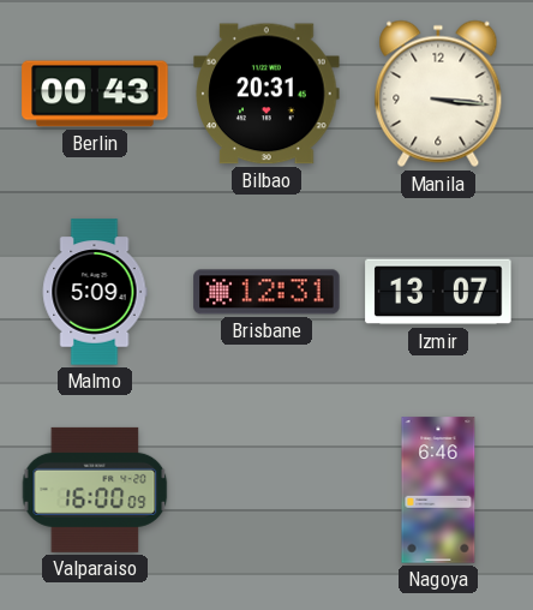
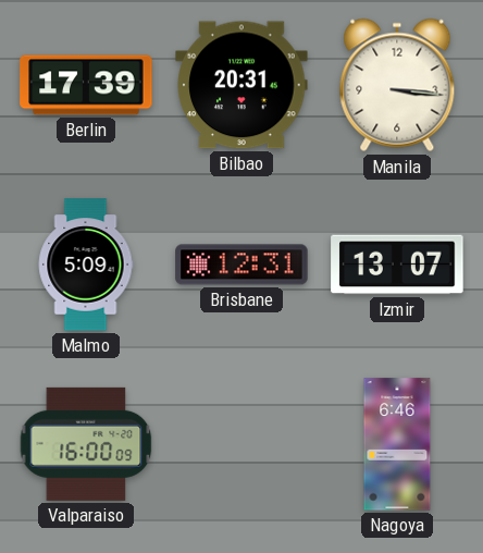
Berlin: 00:43 -> 17:39
